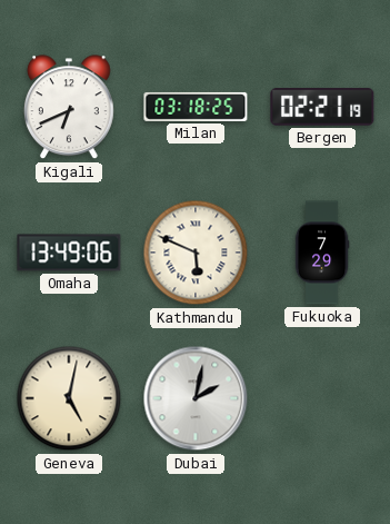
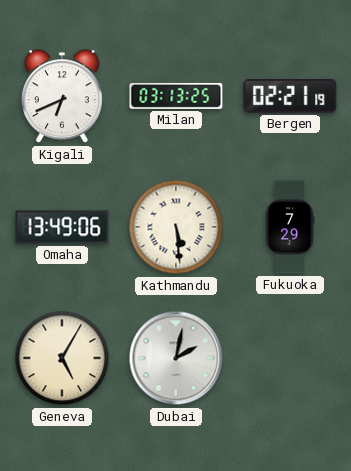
Milan: 03:18 -> 03:13
Kathmandu: 5:49 -> 5:29
Geneva: 5:02 -> 5:05
